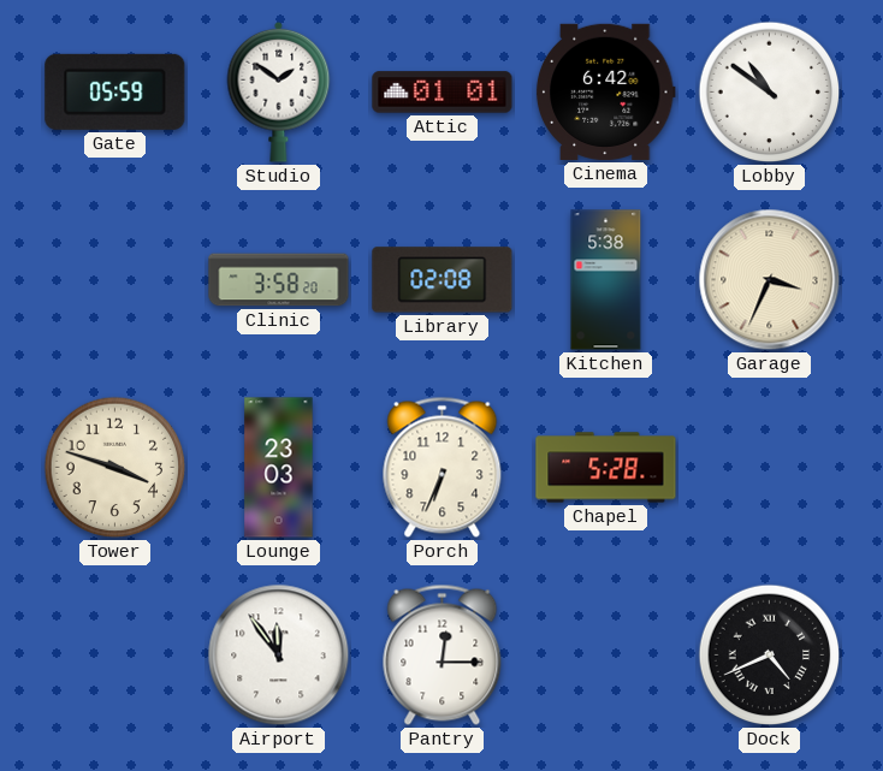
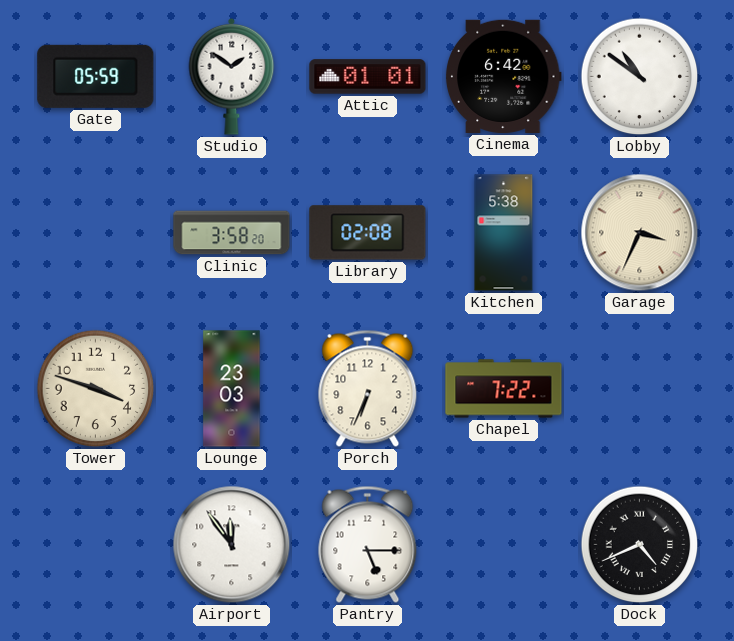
Chapel: 5:28 -> 7:22
Pantry: 12:15 -> 5:15
